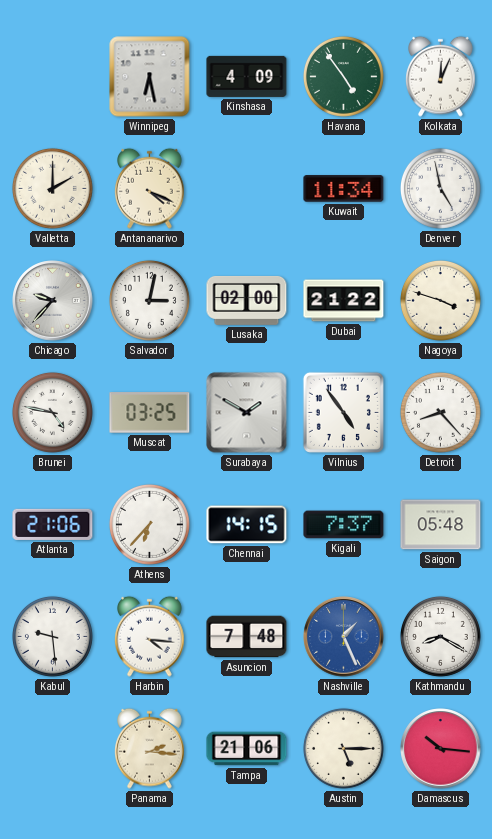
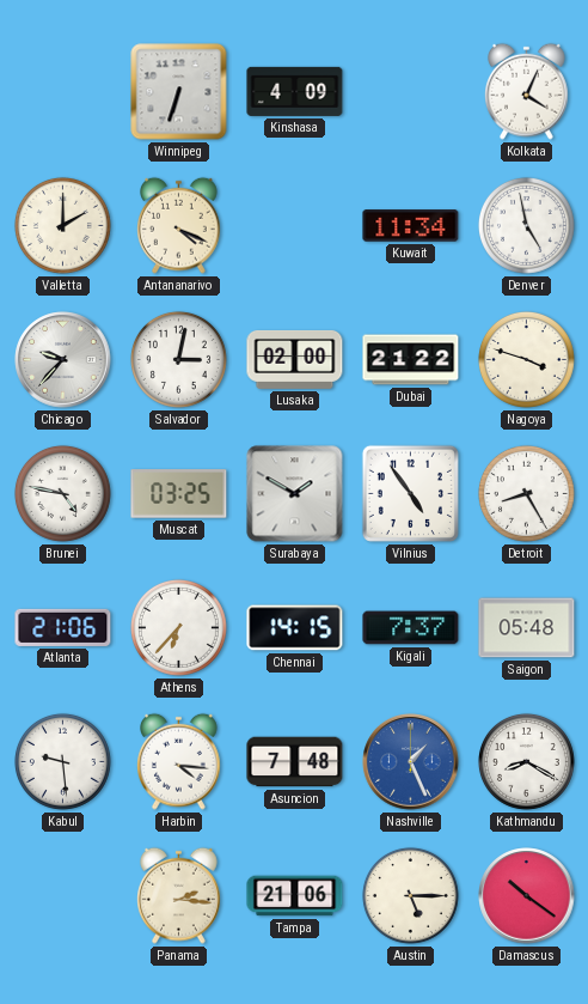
Winnipeg: 6:28 -> 6:33
Havana: 4:54 -> none
Kolkata: 12:04 -> 4:04
Detroit: 8:23 -> 8:25
Damascus: 10:16 -> 10:21
